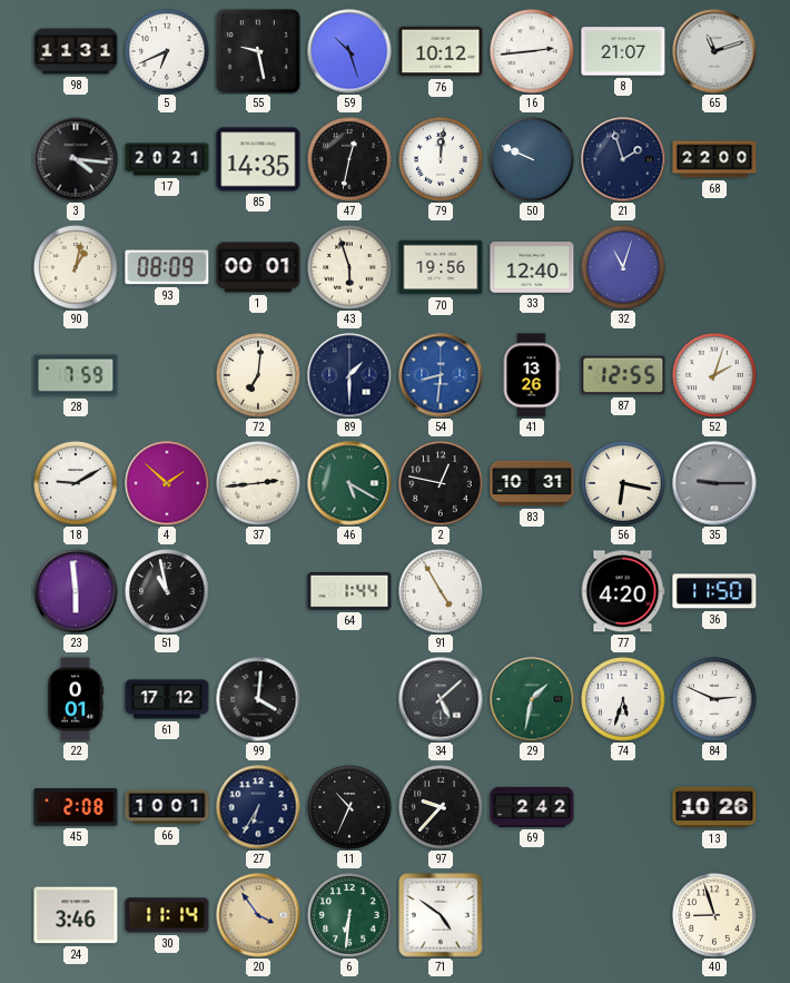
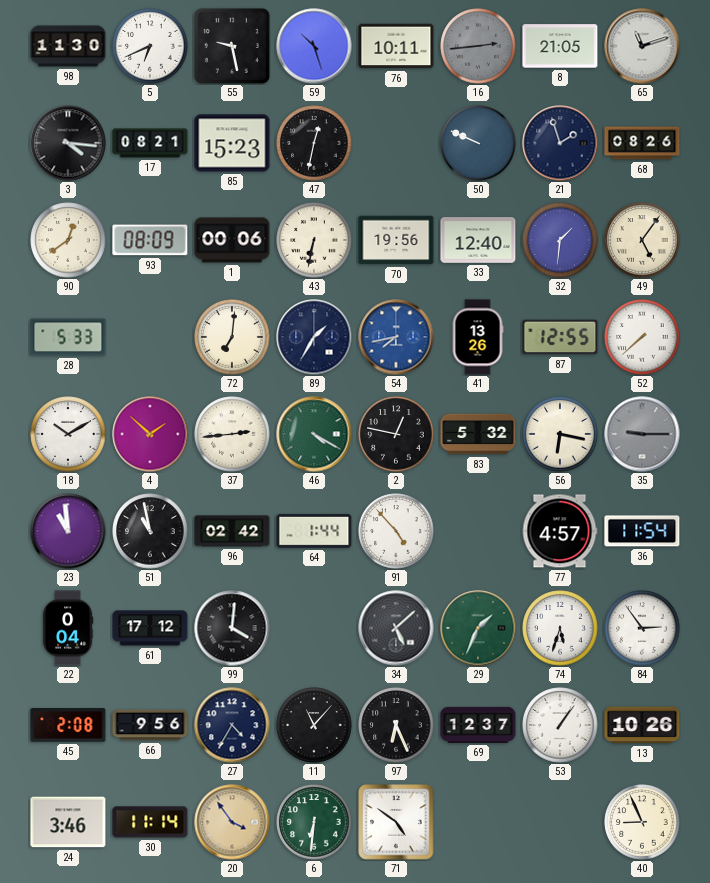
98: 11:31 -> 11:30
76: 10:12 -> 10:11
16 dial: white -> grey
8: 21:07 -> 21:05
17: 20:21 -> 08:21
85: 14:35 -> 15:23
79: 12:01 -> none
68: 22:00 -> 08:26
90: 1:02 -> 12:39
1: 00:01 -> 00:06
43: 5:57 -> 6:32
32: 11:03 -> 1:31
49: none -> 5:06
28: 7:59 -> 5:33
89: 1:30 -> 1:35
54: 8:31 -> 7:43
52: 2:03 -> 7:38
18: 9:10 -> 10:10
46: 5:20 -> 4:20
83: 10:31 -> 5:32
23: 5:59 -> 10:59
96: none -> 02:42
91: 4:55 -> 4:53
77: 4:20 -> 4:57
36: 11:50 -> 11:54
22: 0:01 -> 0:04
29: 1:32 -> 1:34
84: 2:49 -> 2:54
66: 10:01 -> 9:56
27: 6:35 -> 4:35
11: 10:34 -> 11:07
97: 9:37 -> 6:26
69: 2:42 -> 12:37
53: none -> 1:06
40: 8:57 -> 8:56
